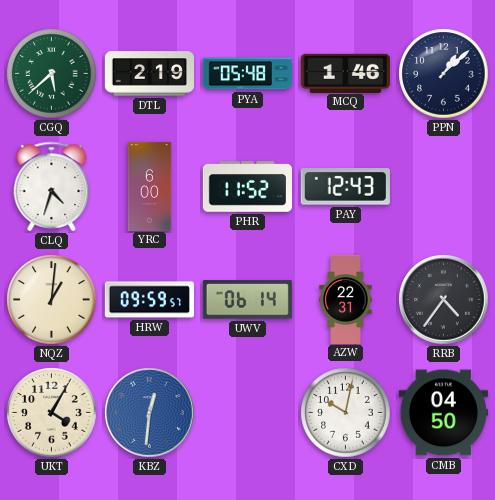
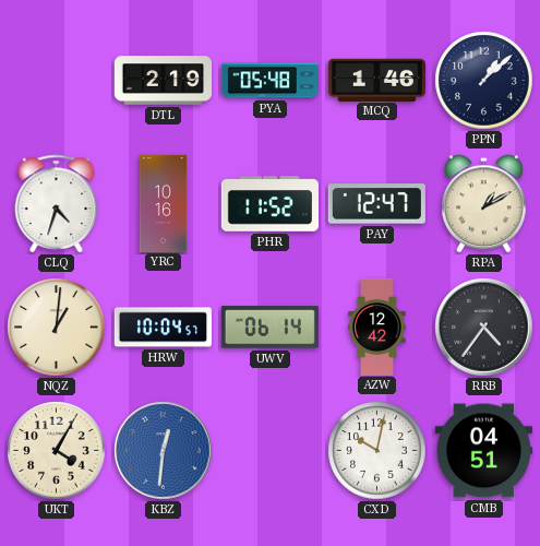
CGQ: 5:38 -> none
YRC: 6:00 -> 10:16
PAY: 12:43 -> 12:47
RPA: none -> 1:10
HRW: 09:59 -> 10:04
AZW: 22:31 -> 12:42
CMB: 04:50 -> 04:51
